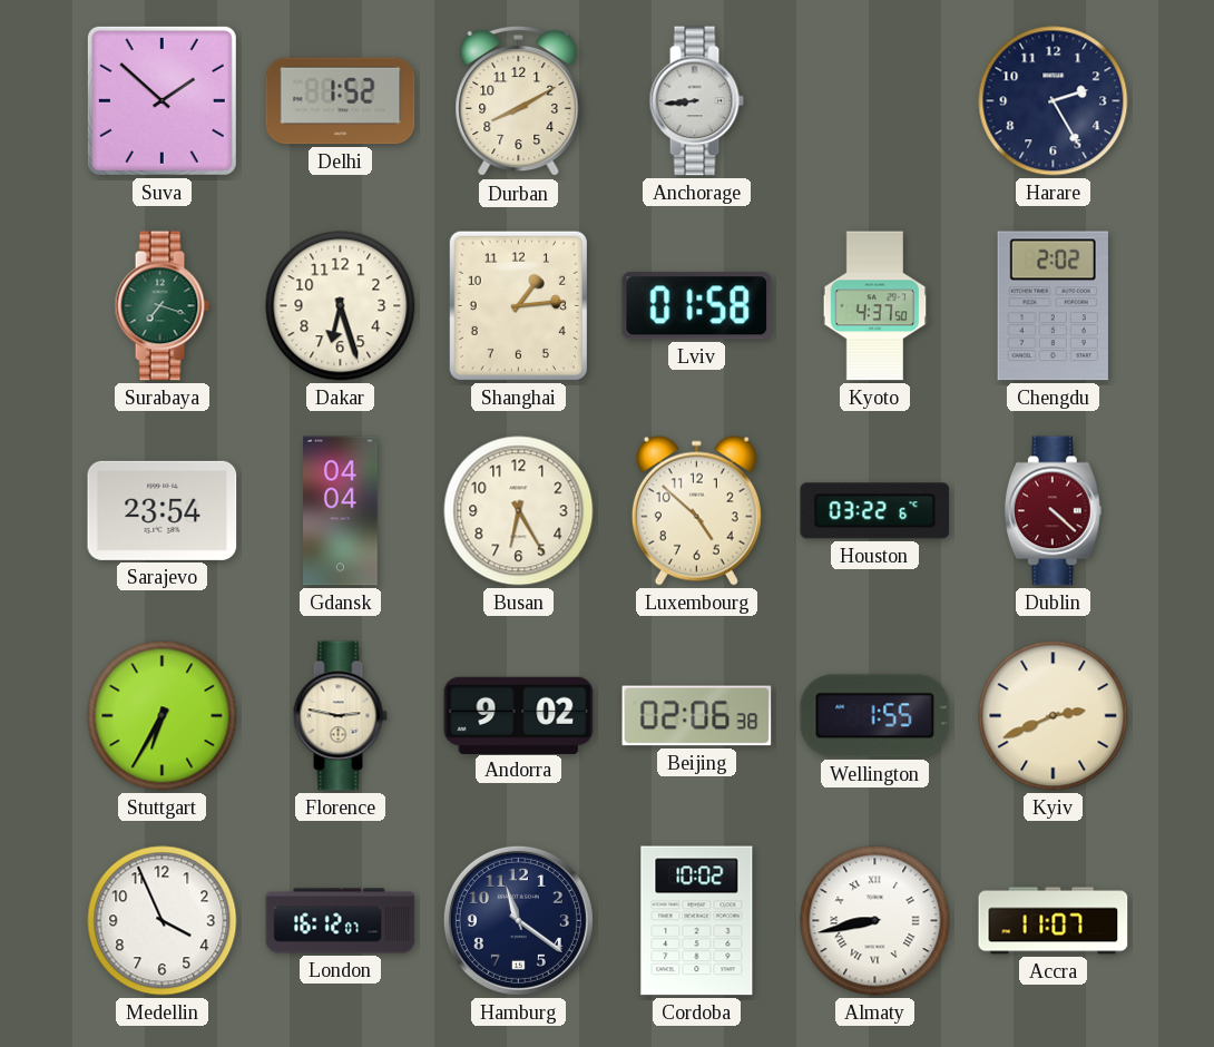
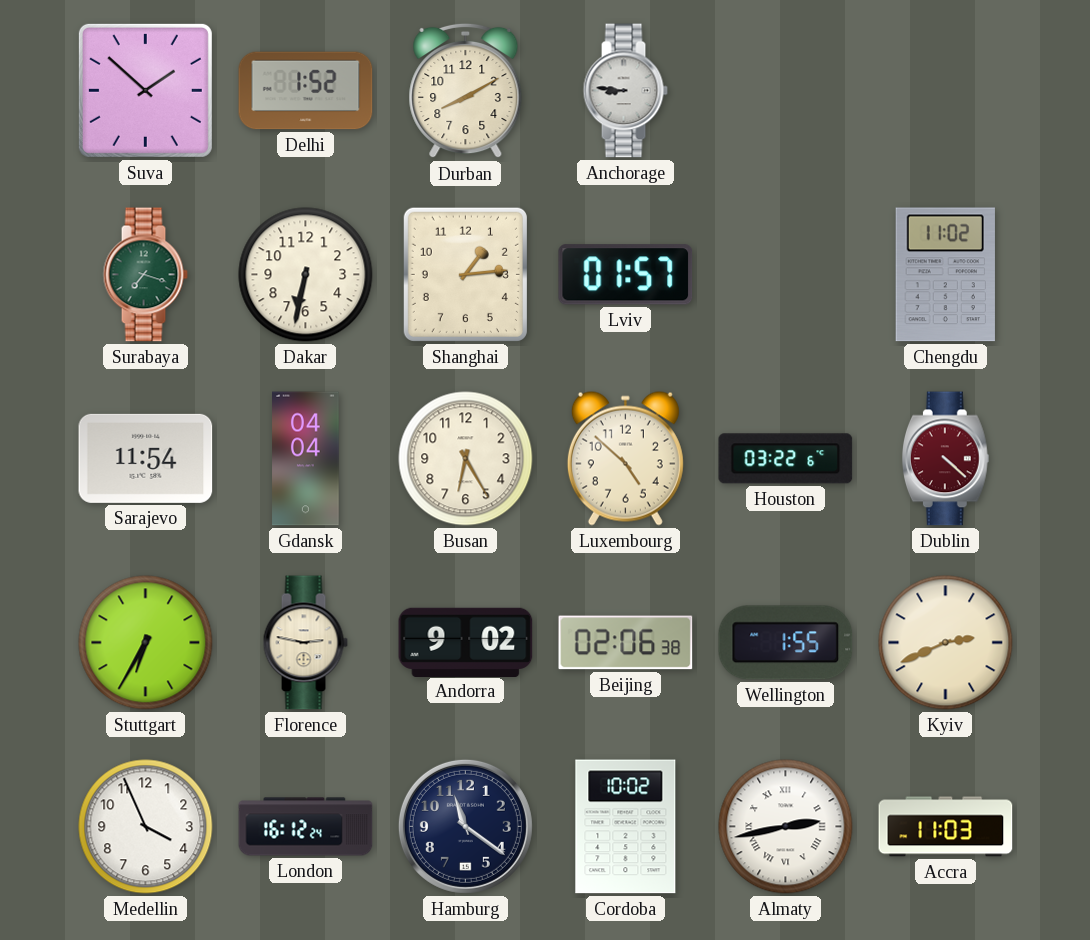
Anchorage: 8:44 -> 8:46
Harare: 2:25 -> none
Dakar: 6:27 -> 6:32
Lviv: 01:58 -> 01:57
Kyoto: 4:37 -> none
Chengdu: 2:02 -> 11:02
Sarajevo: 23:54 -> 11:54
London: 16:12:07 -> 16:12:24
Almaty: 8:43 -> 2:43
Accra: 11:07 -> 11:03
